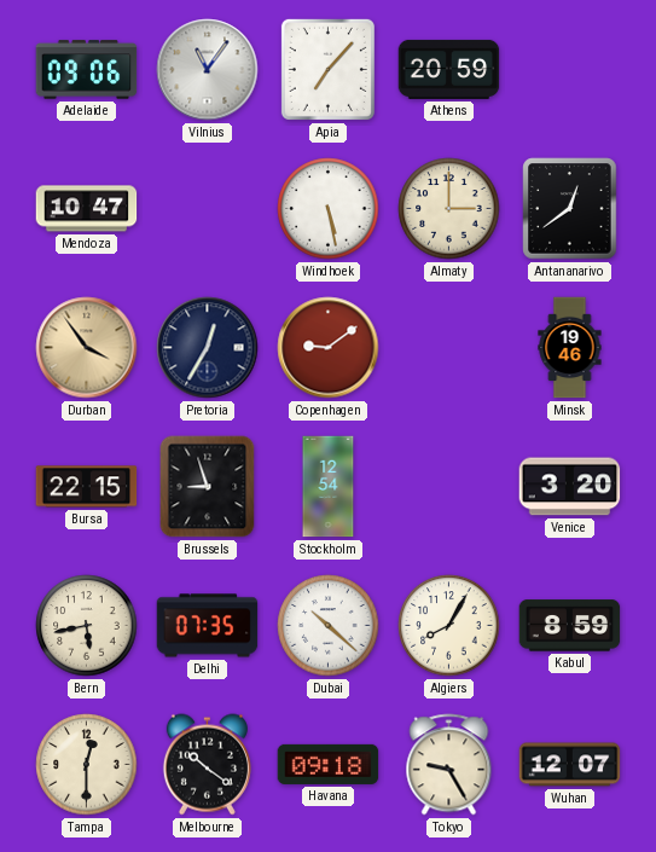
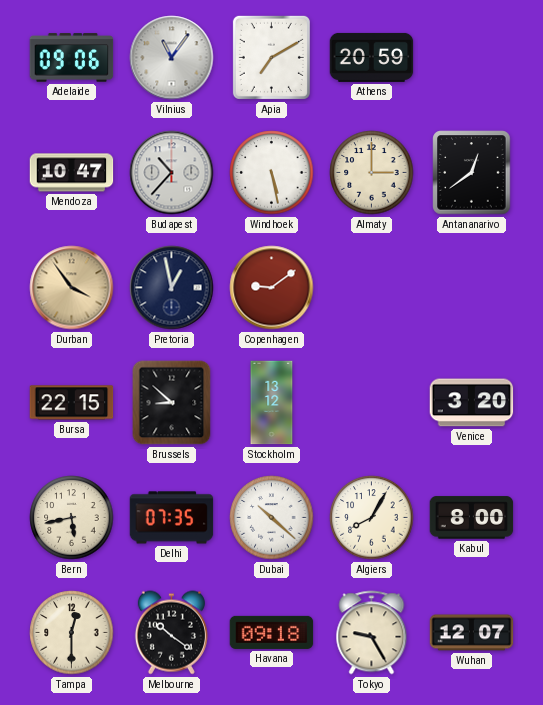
Apia: 7:07 -> 7:10
Budapest: none -> 10:37
Pretoria: 12:35 -> 12:58
Minsk: 19:46 -> none
Brussels: 8:57 -> 8:52
Stockholm: 12:54 -> 13:12
Kabul: 8:59 -> 8:00
